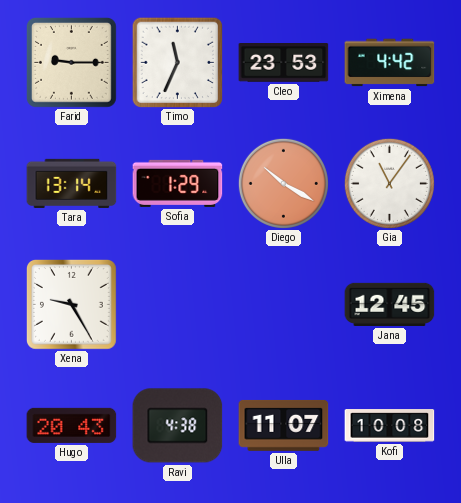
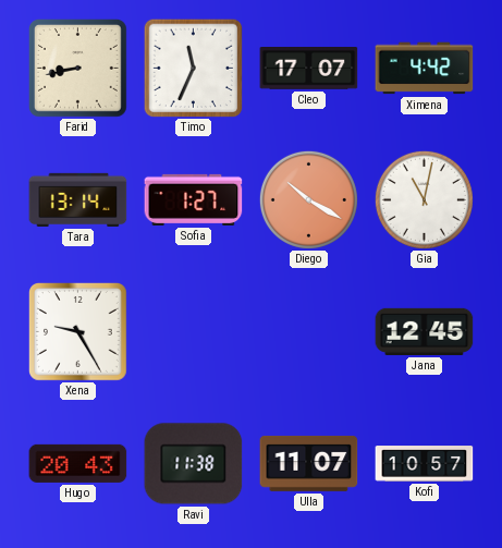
Farid: 9:15 -> 8:43
Cleo: 23:53 -> 17:07
Sofia: 1:29 -> 1:27
Gia: 11:06 -> 11:02
Ravi: 4:38 -> 11:38
Kofi: 10:08 -> 10:57
